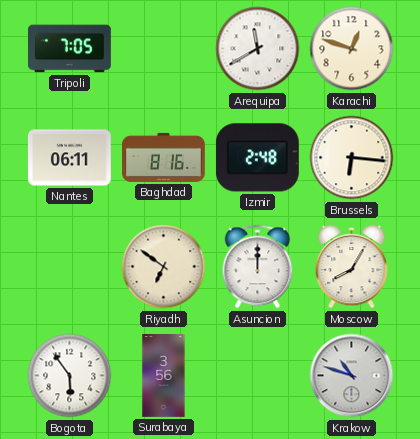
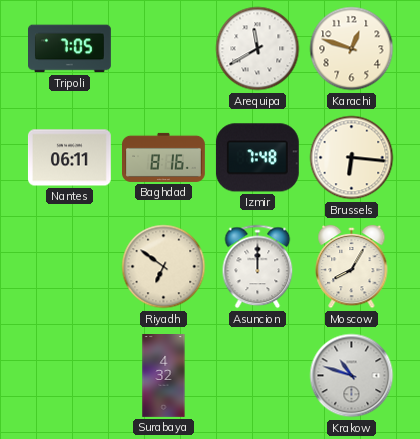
Izmir: 2:48 -> 7:48
Bogota: 5:54 -> none
Surabaya: 3:56 -> 4:32
